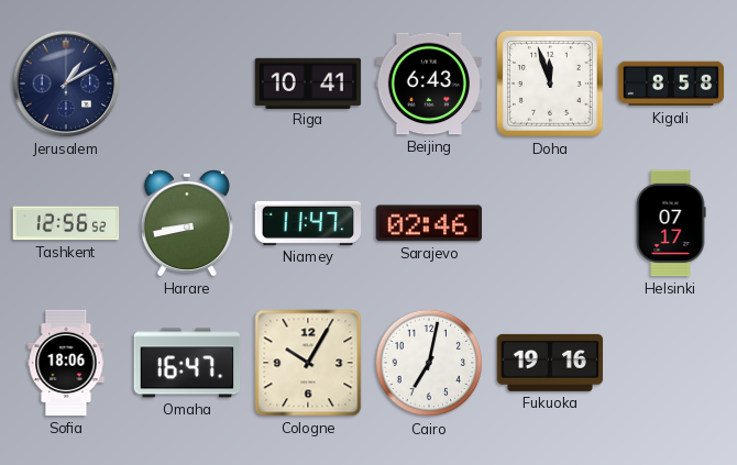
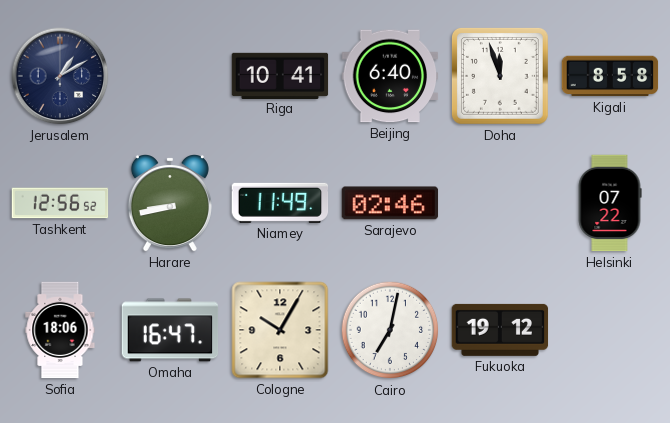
Beijing: 6:43 -> 6:40
Niamey: 11:47 -> 11:49
Helsinki: 07:17 -> 07:22
Fukuoka: 19:16 -> 19:12
